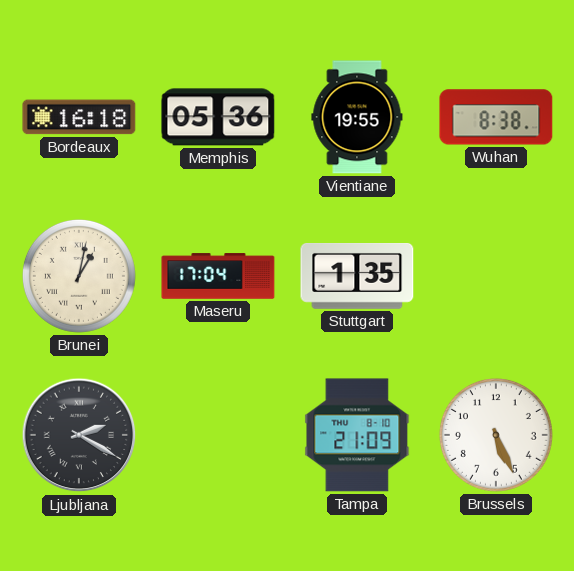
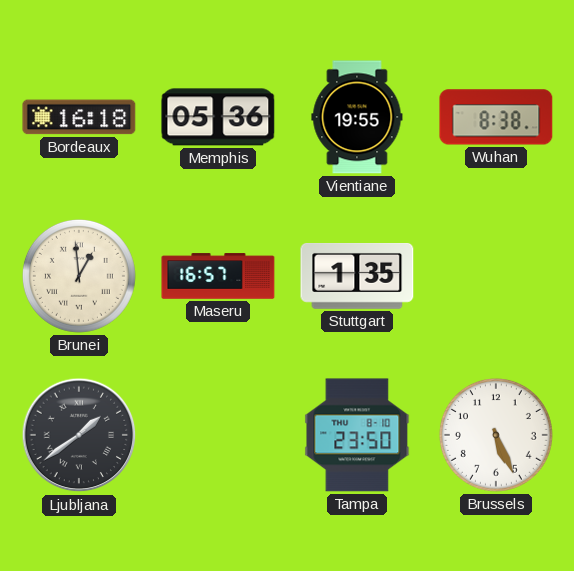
Brunei: 1:02 -> 12:59
Maseru: 17:04 -> 16:57
Ljubljana: 2:20 -> 1:39
Tampa: 21:09 -> 23:50
